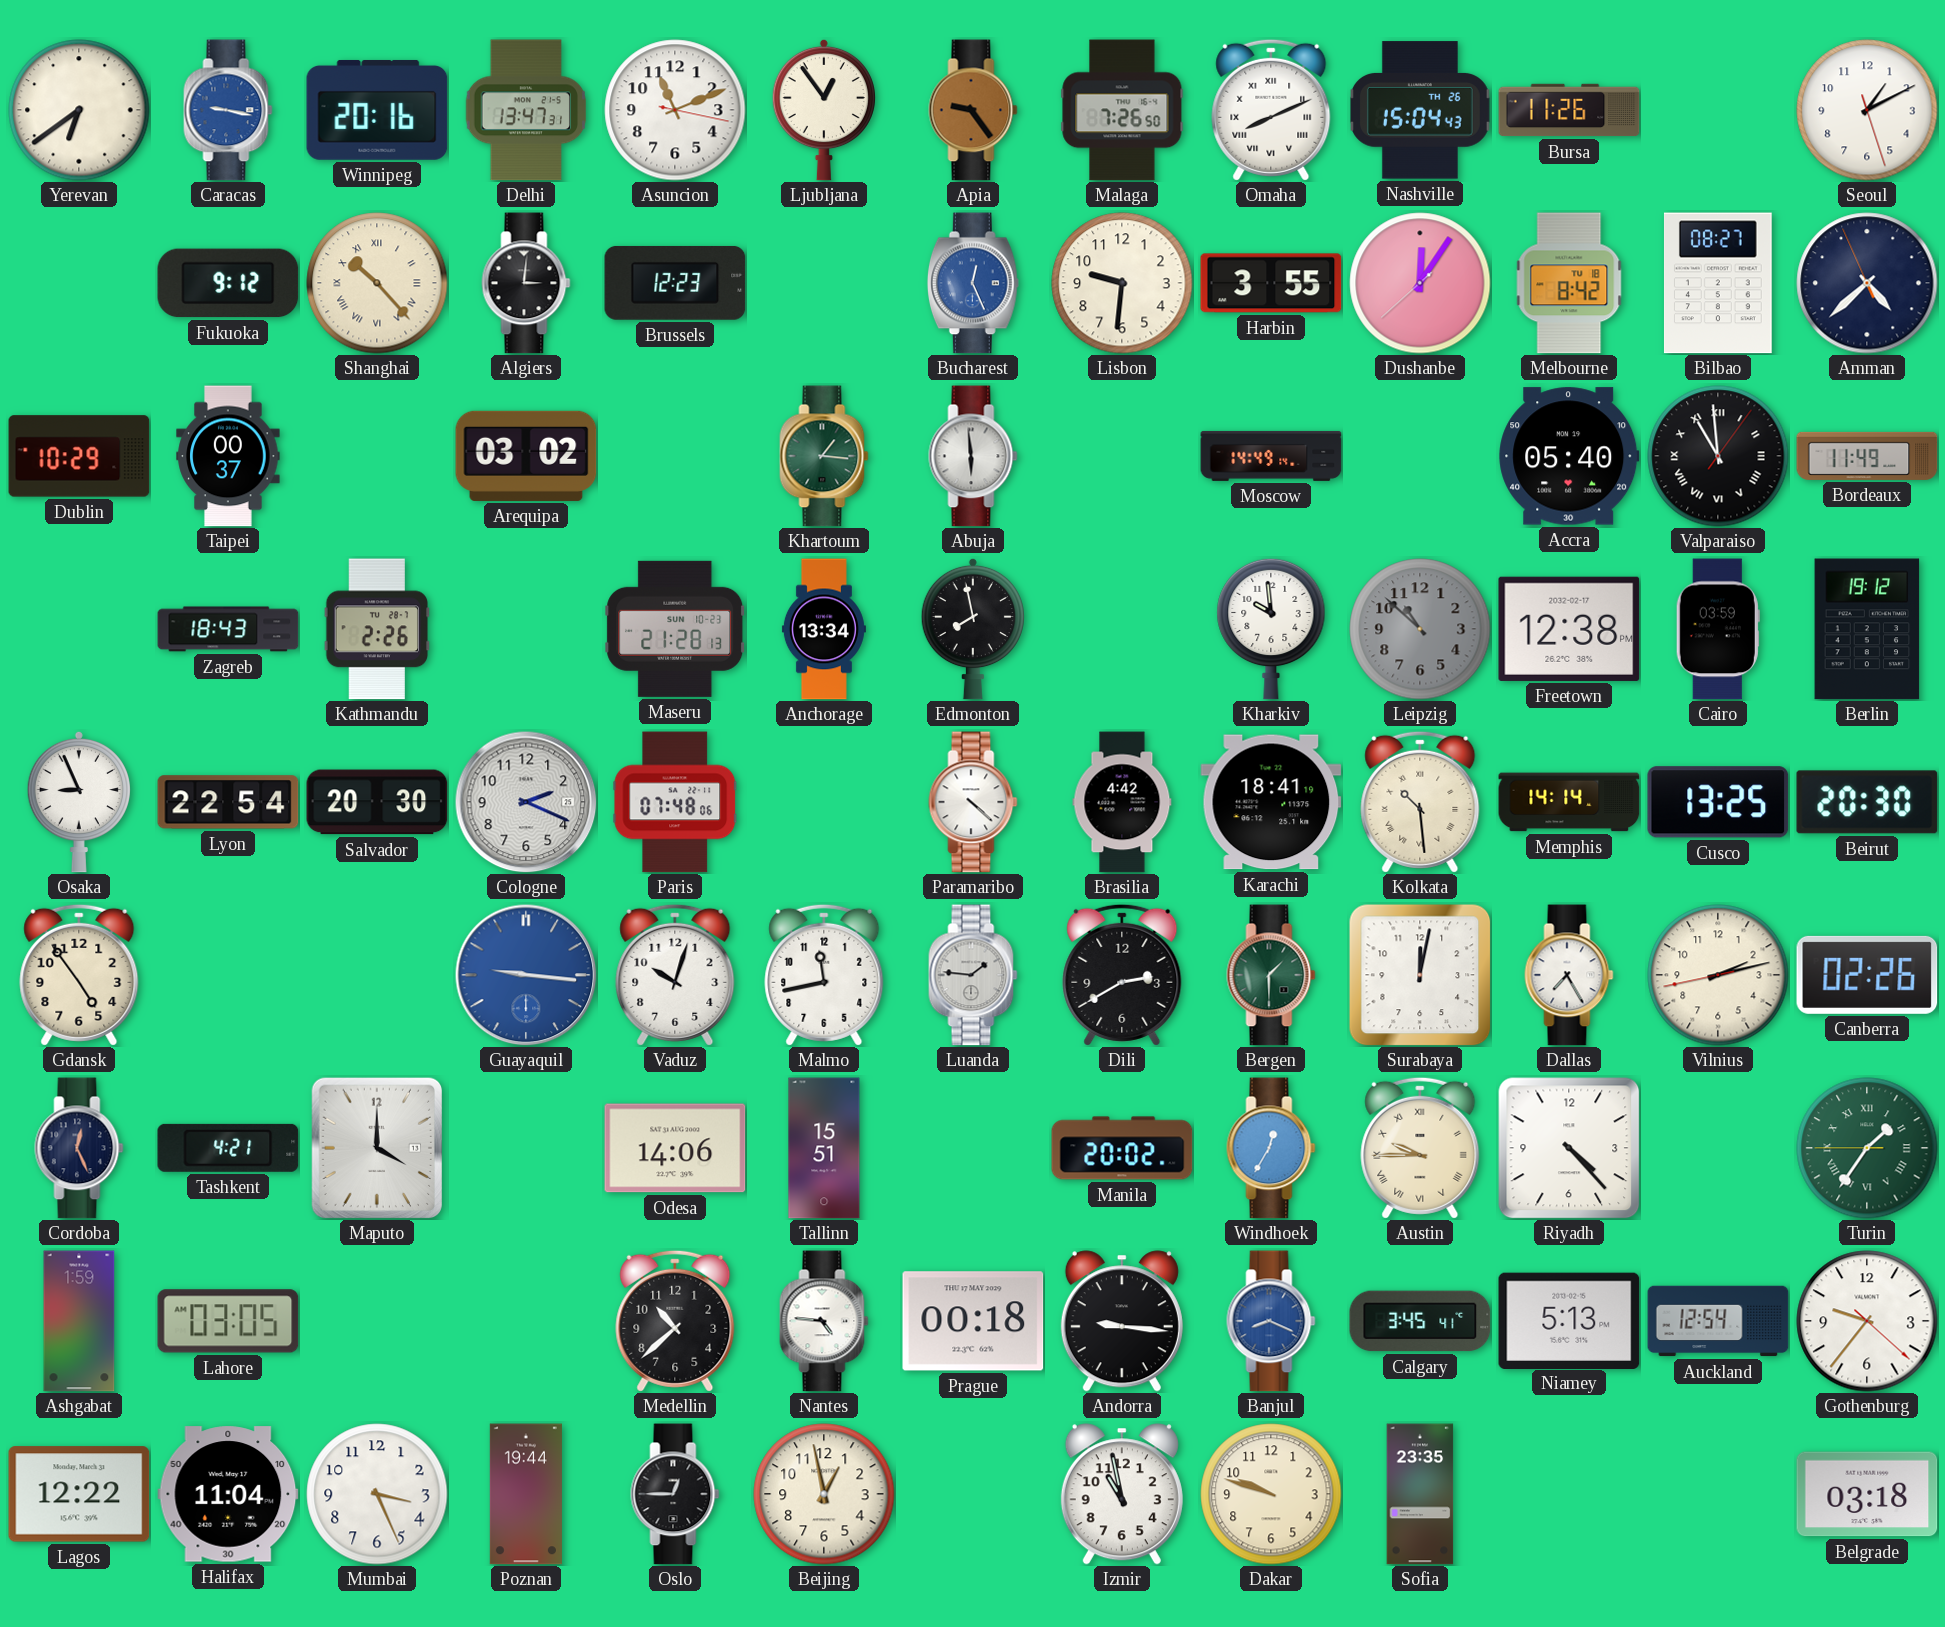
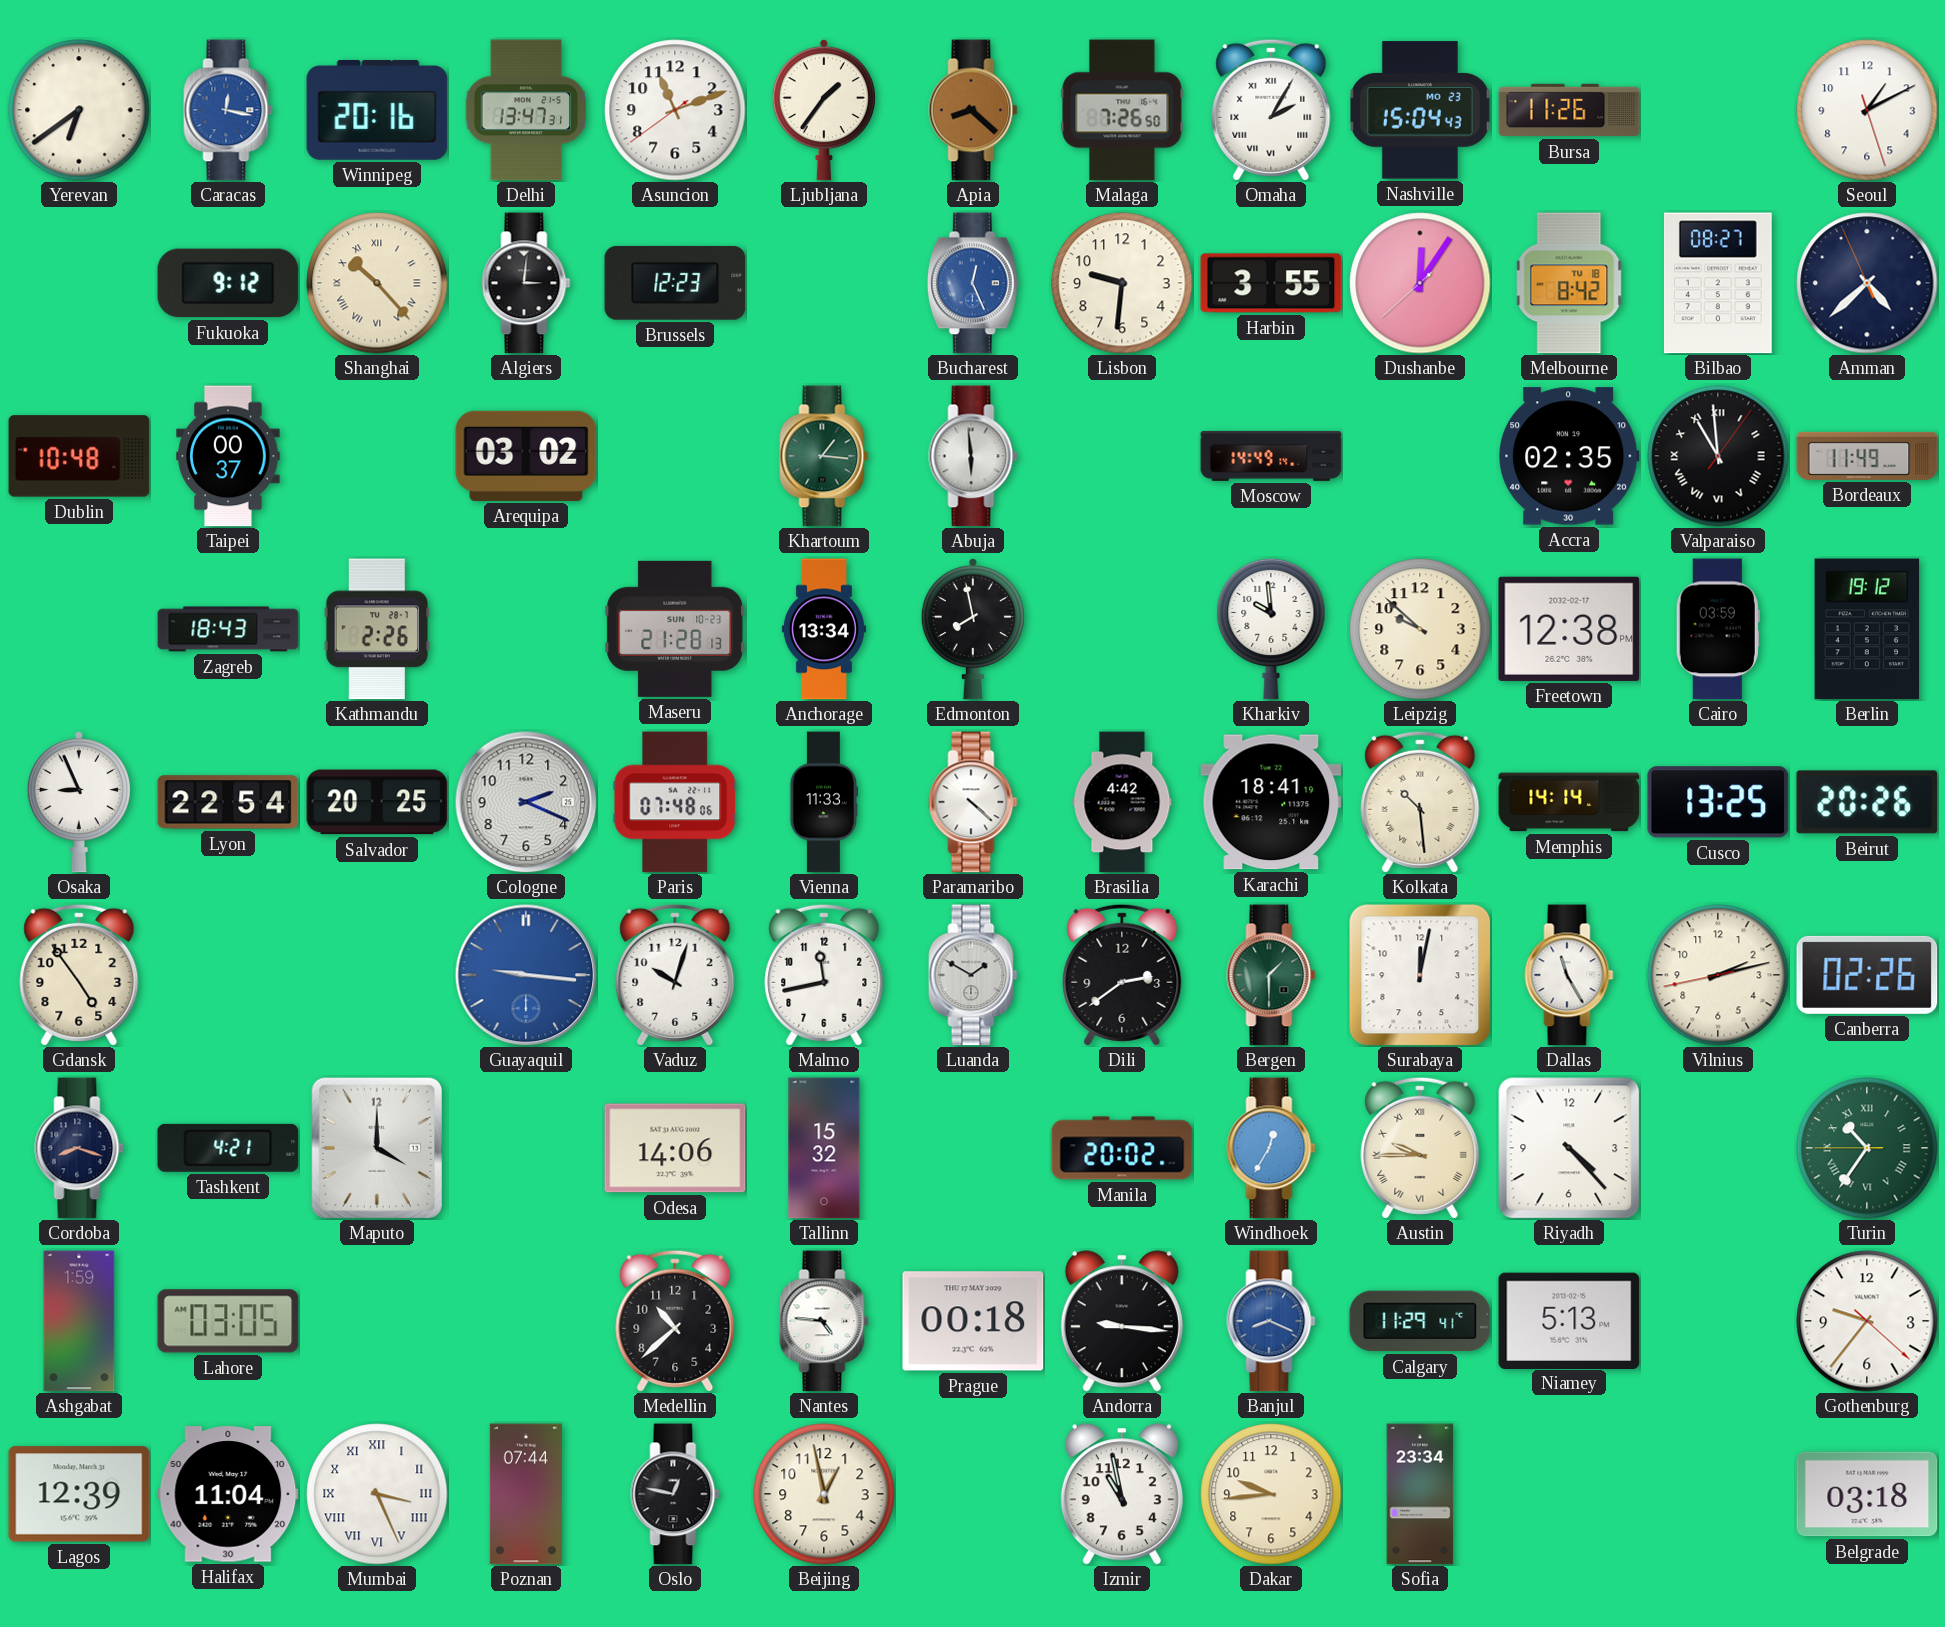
Caracas: 9:17 -> 12:17
Asuncion: 11:11:17 -> 11:11:39
Ljubljana: 12:54 -> 1:36
Apia: 9:24 -> 8:22
Omaha: 8:11 -> 2:05
Nashville date: TH 26 -> MO 23
Dublin: 10:29 -> 10:48
Accra: 05:40 -> 02:35
Leipzig: 10:52 -> 9:52
Leipzig dial: grey -> cream
Salvador: 20:30 -> 20:25
Vienna: none -> 11:33
Beirut: 20:30 -> 20:26
Luanda: 1:46 -> 1:50
Dili: 2:40 -> 2:39
Dallas: 7:25 -> 11:25
Cordoba: 12:26 -> 8:18
Tallinn: 15:51 -> 15:32
Turin: 1:35 -> 10:35
Calgary: 3:45 -> 11:29
Auckland: 12:54 -> none
Lagos: 12:22 -> 12:39
Mumbai numerals: Arabic -> Roman
Poznan: 19:44 -> 07:44
Oslo: 12:45 -> 12:47
Dakar: 9:48 -> 9:44
Sofia: 23:35 -> 23:34
